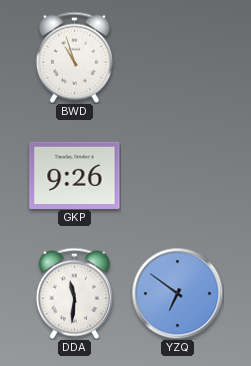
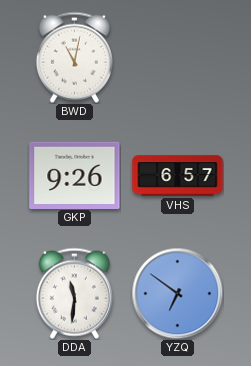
BWD: 10:57 -> 11:02
VHS: none -> 6:57
